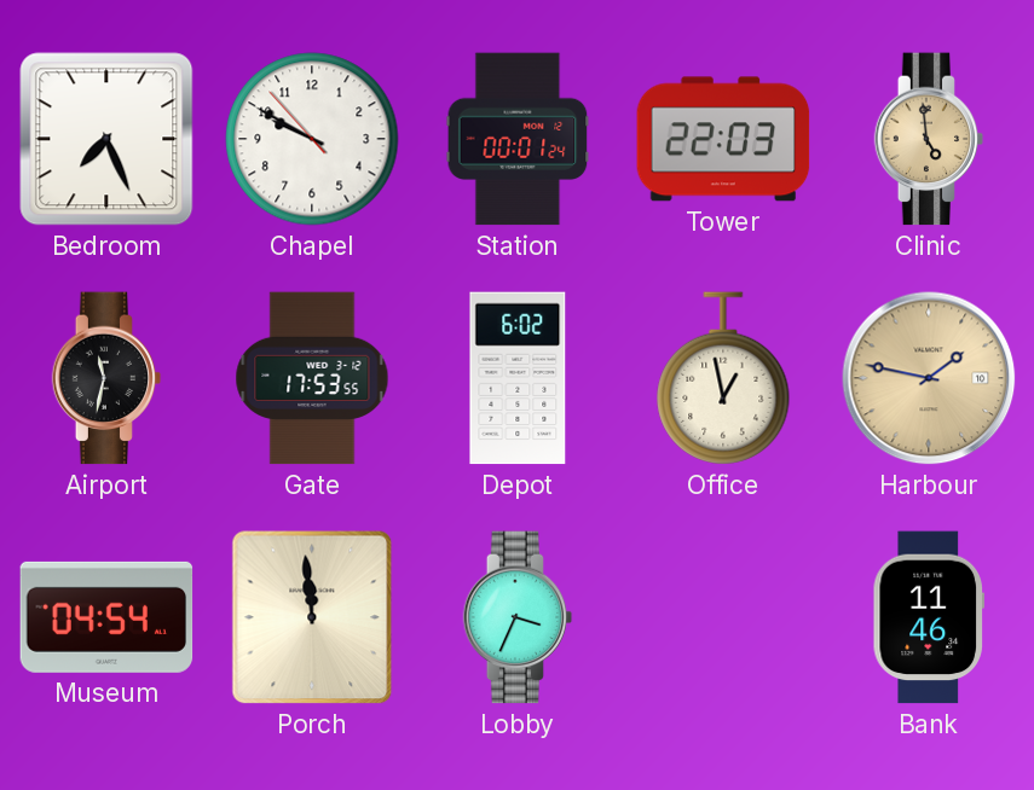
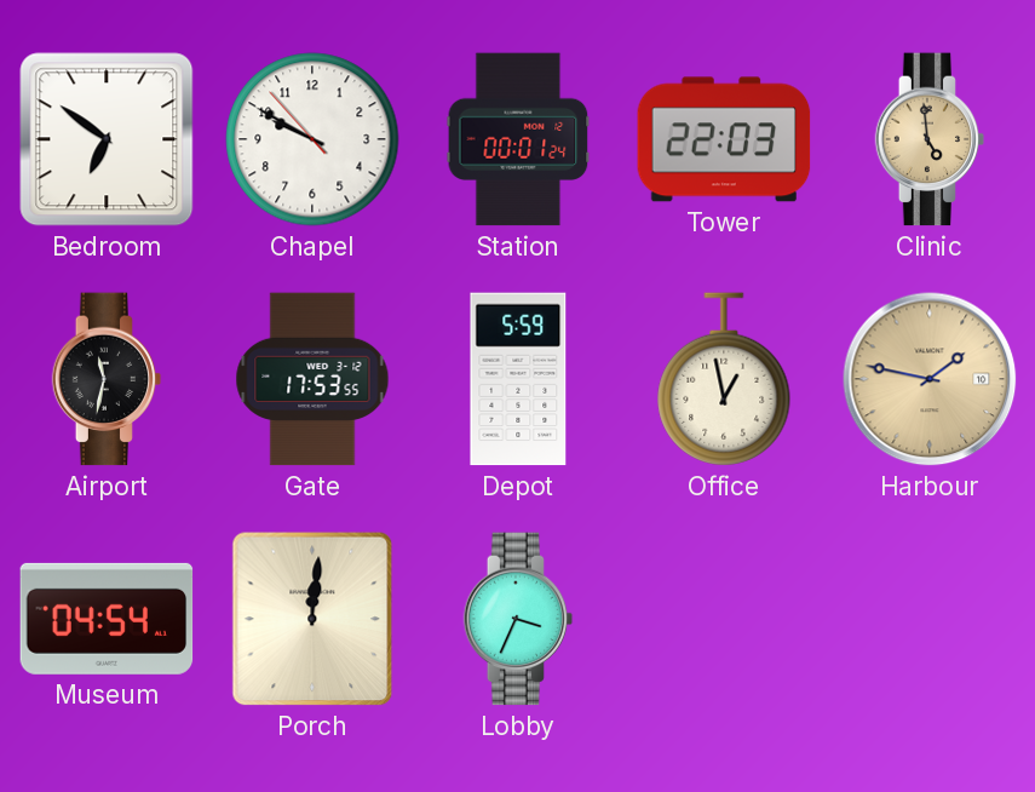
Bedroom: 7:26 -> 6:51
Depot: 6:02 -> 5:59
Porch: 11:59 -> 12:01
Bank: 11:46 -> none
